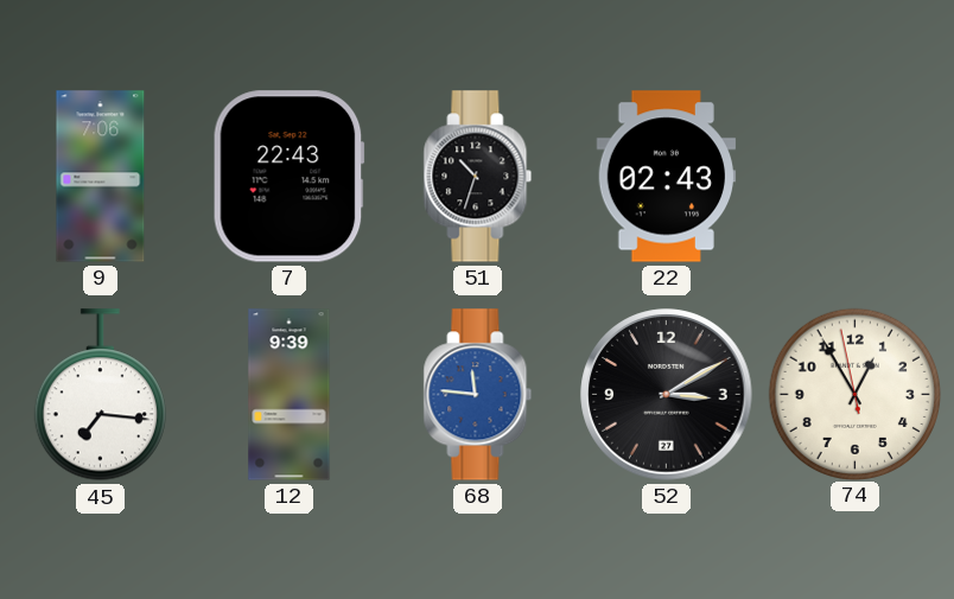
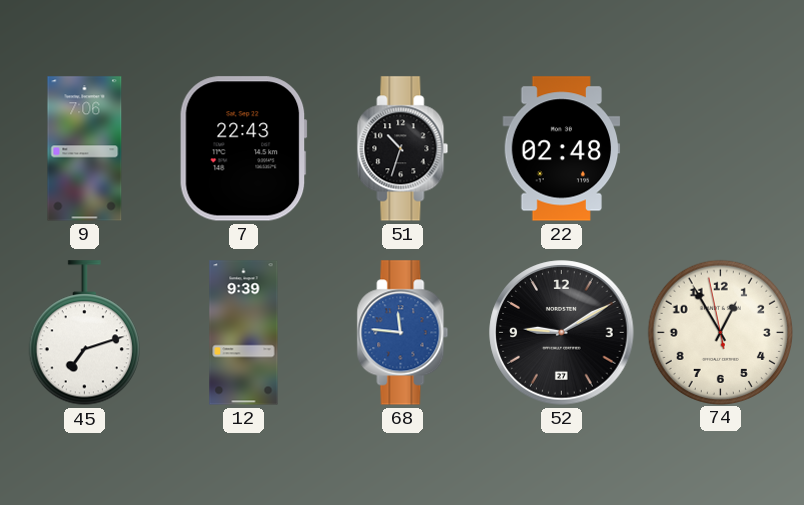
22: 02:43 -> 02:48
45: 7:16 -> 7:12
52: 3:10 -> 9:10
